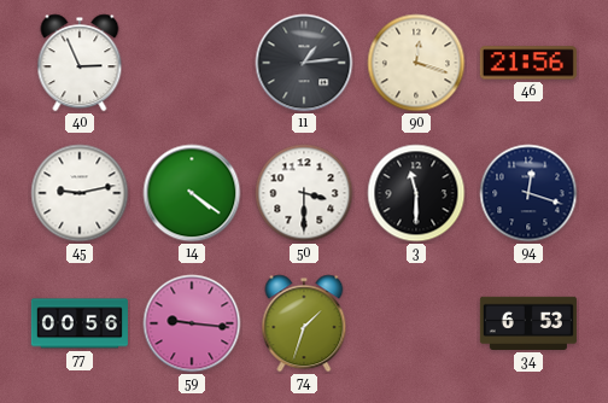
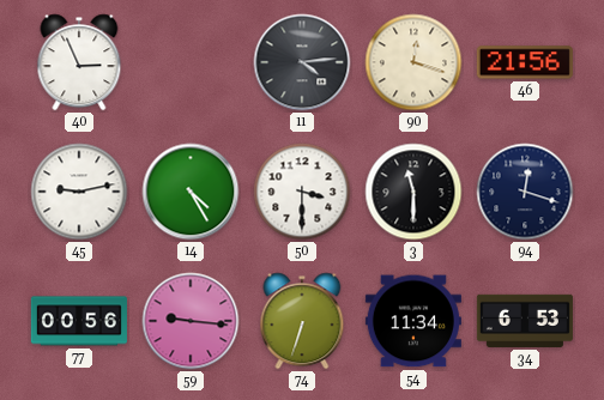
11: 1:14 -> 4:14
14: 4:21 -> 4:25
74: 1:33 -> 6:33
54: none -> 11:34
